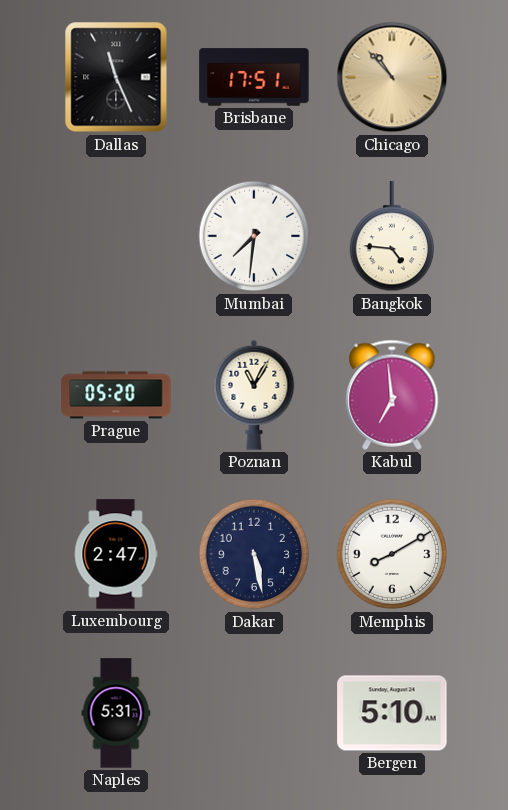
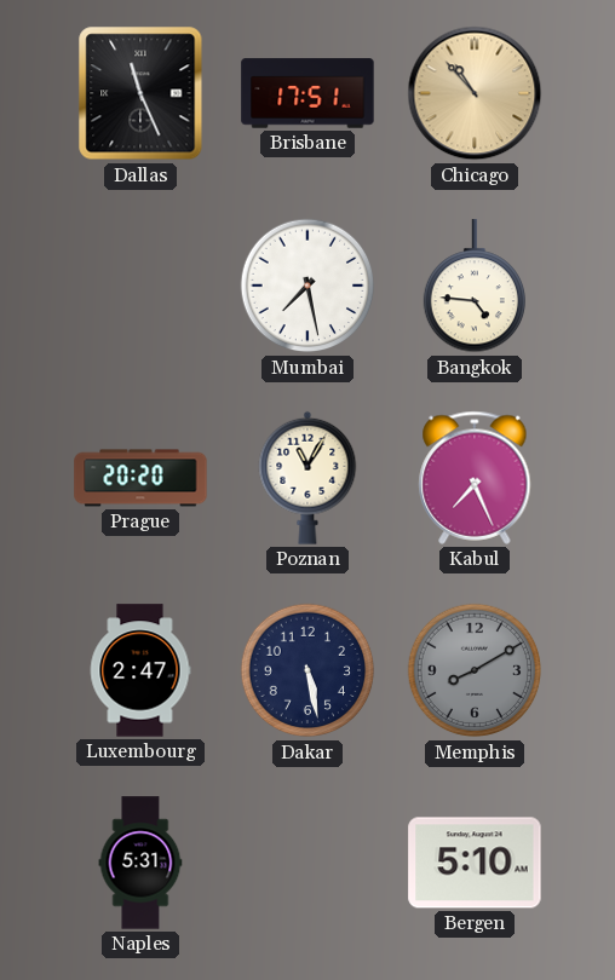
Mumbai: 7:31 -> 7:28
Prague: 05:20 -> 20:20
Kabul: 6:59 -> 7:26
Memphis dial: white -> grey
